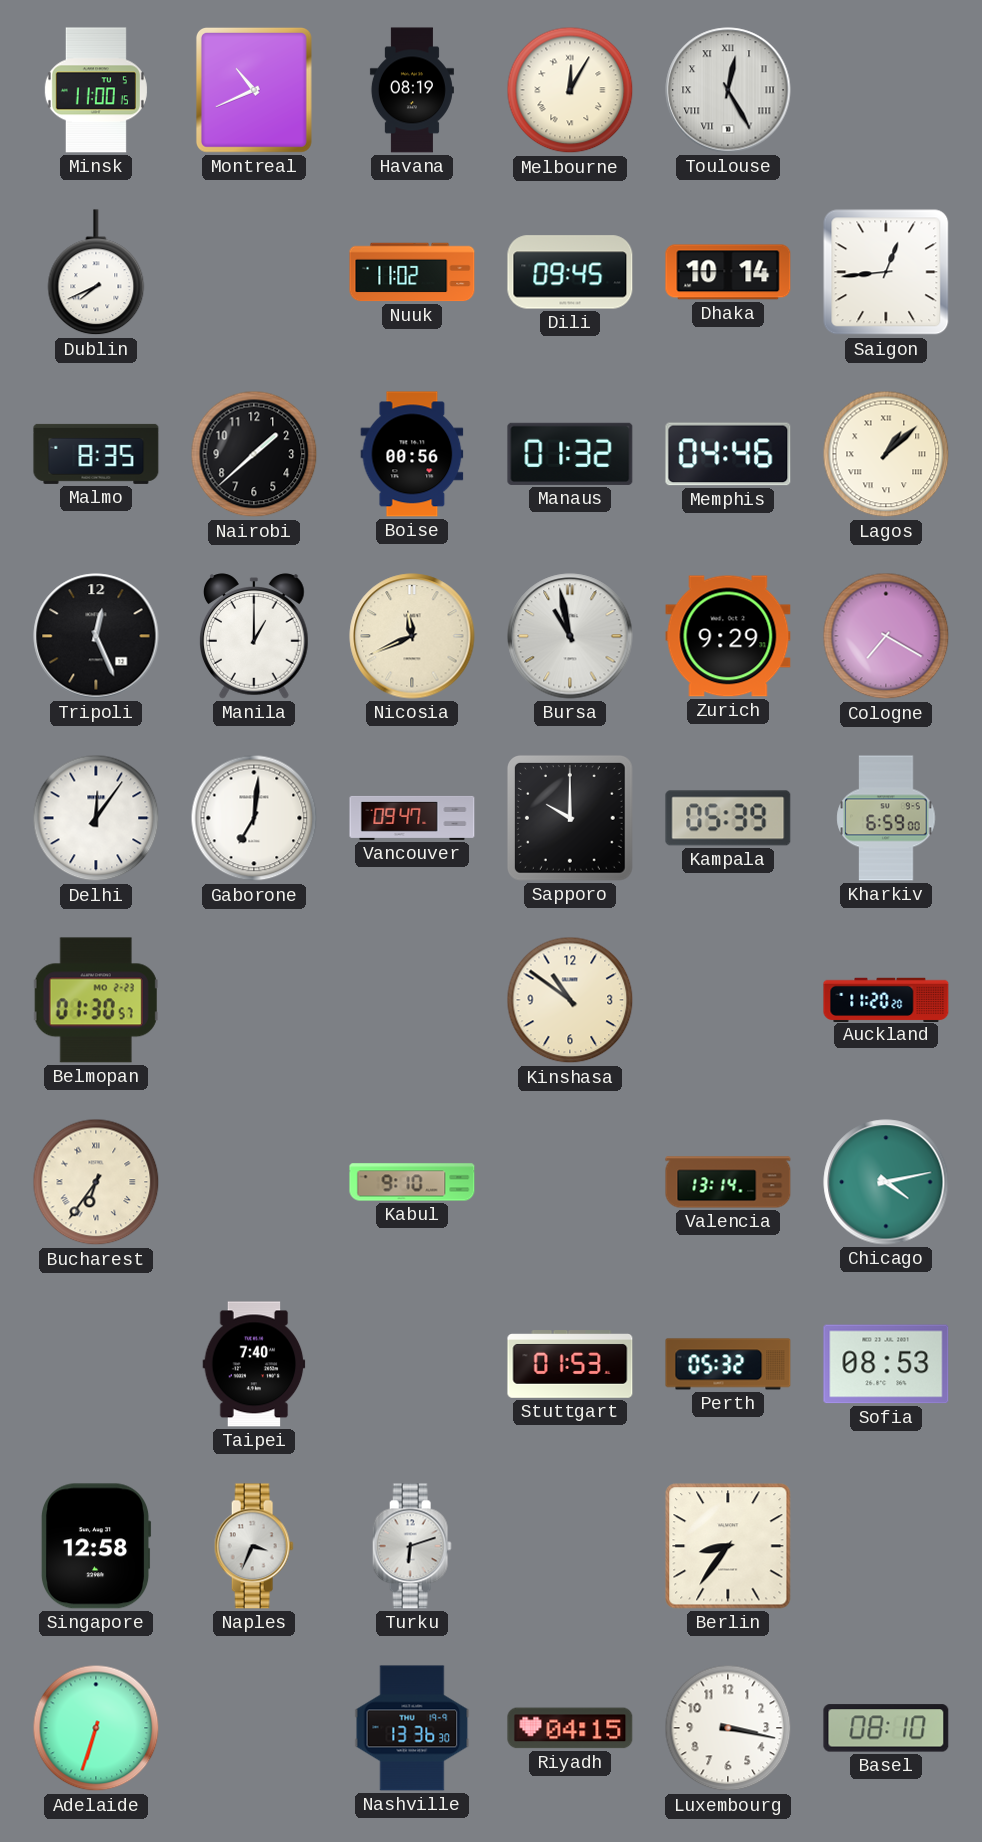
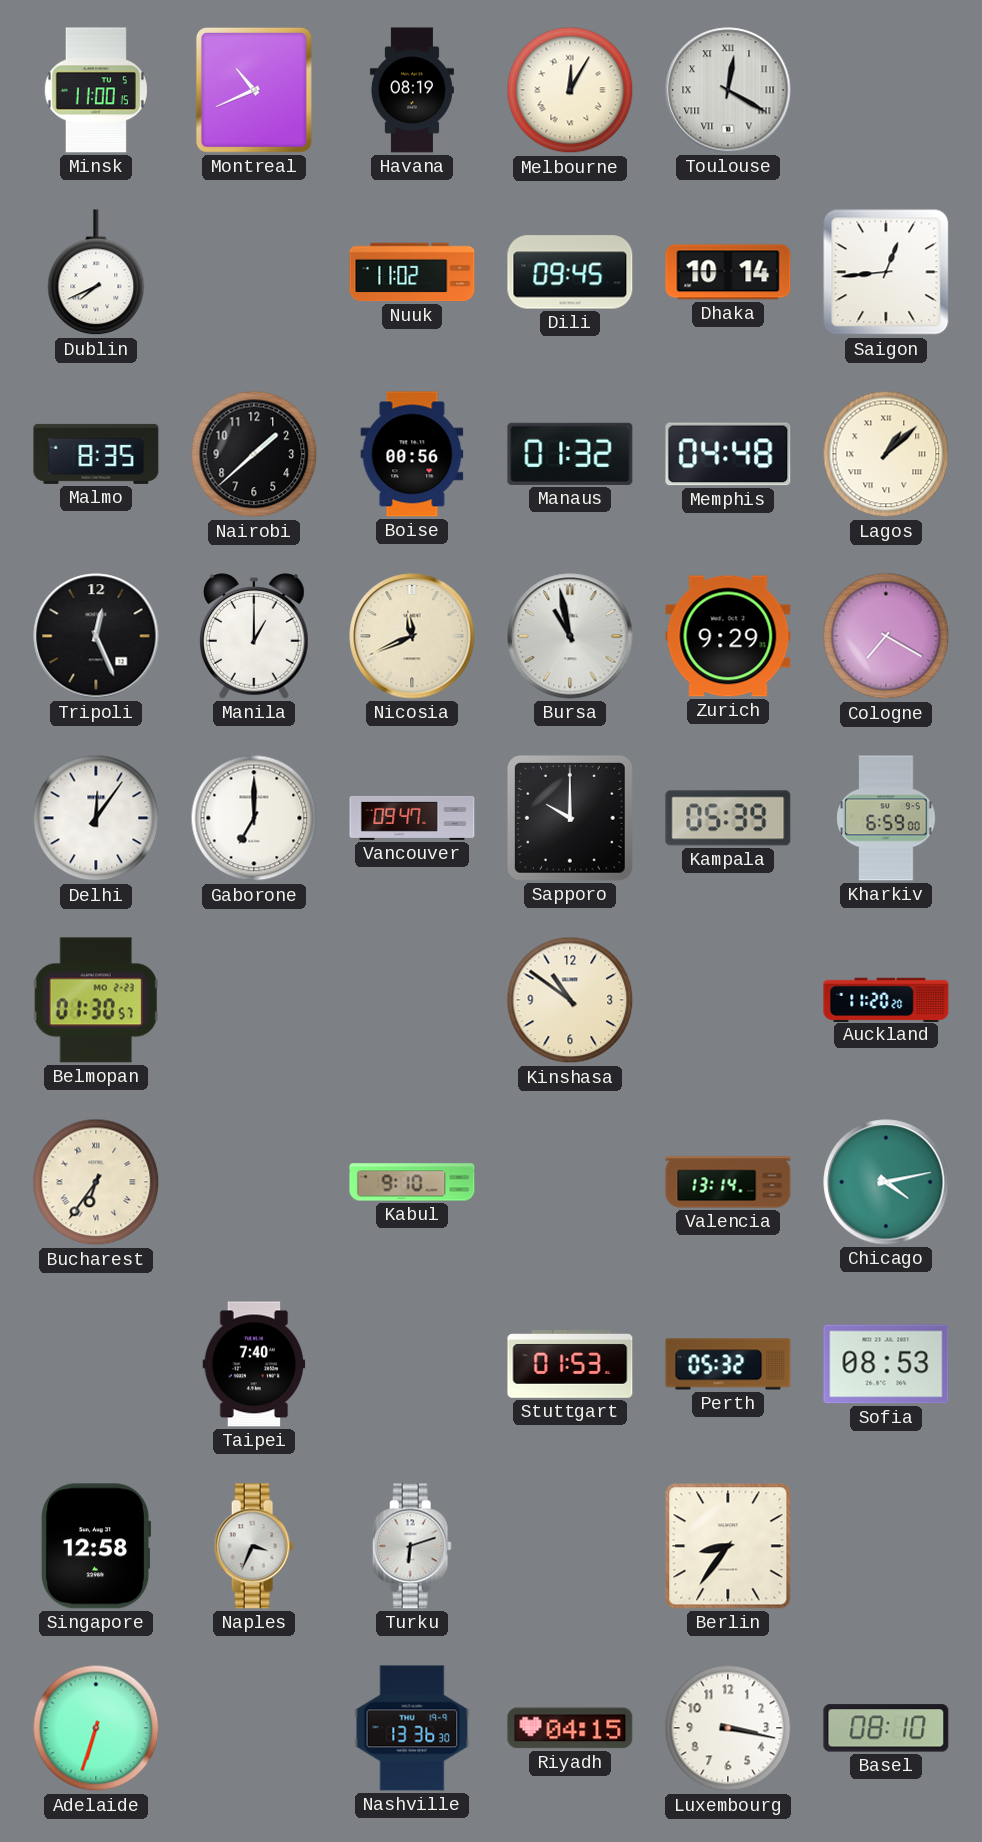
Toulouse: 12:25 -> 12:20
Memphis: 04:46 -> 04:48
Gaborone: 7:01 -> 7:00
